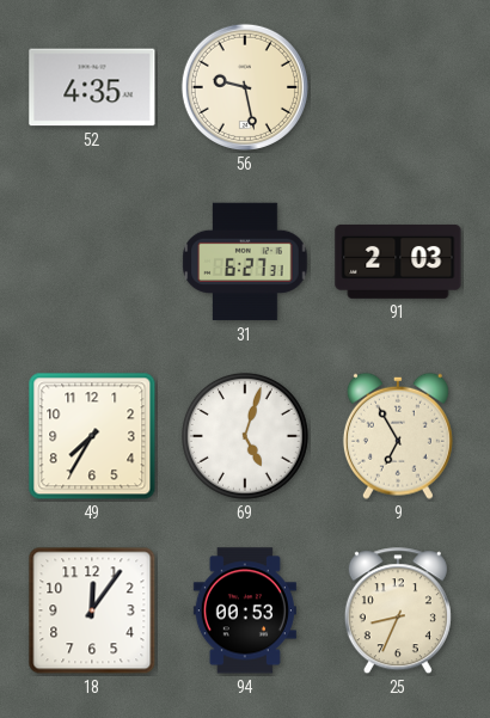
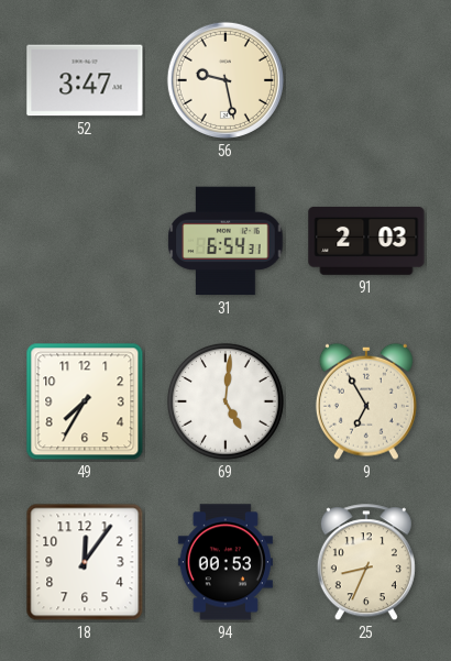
52: 4:35 -> 3:47
31: 6:27 -> 6:54
69: 5:03 -> 5:01
